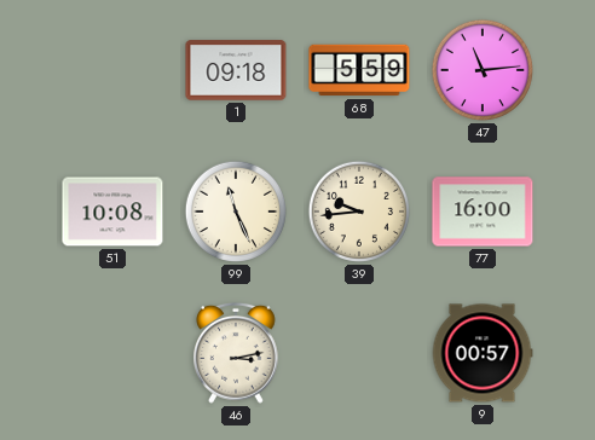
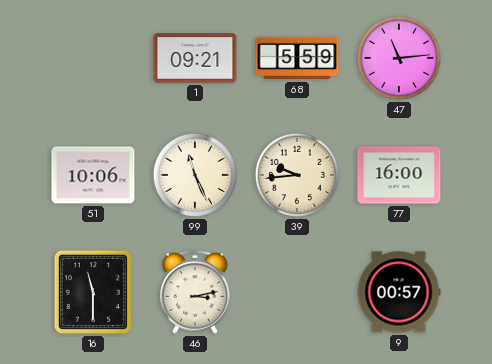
1: 09:18 -> 09:21
51: 10:08 -> 10:06
16: none -> 11:30
